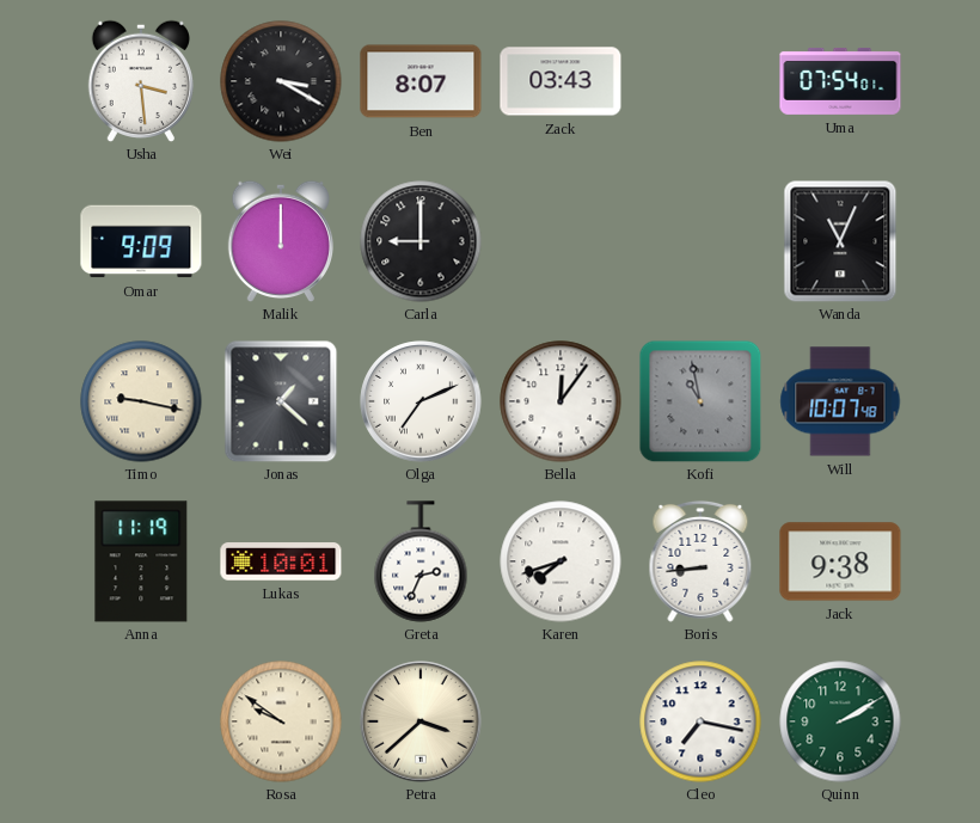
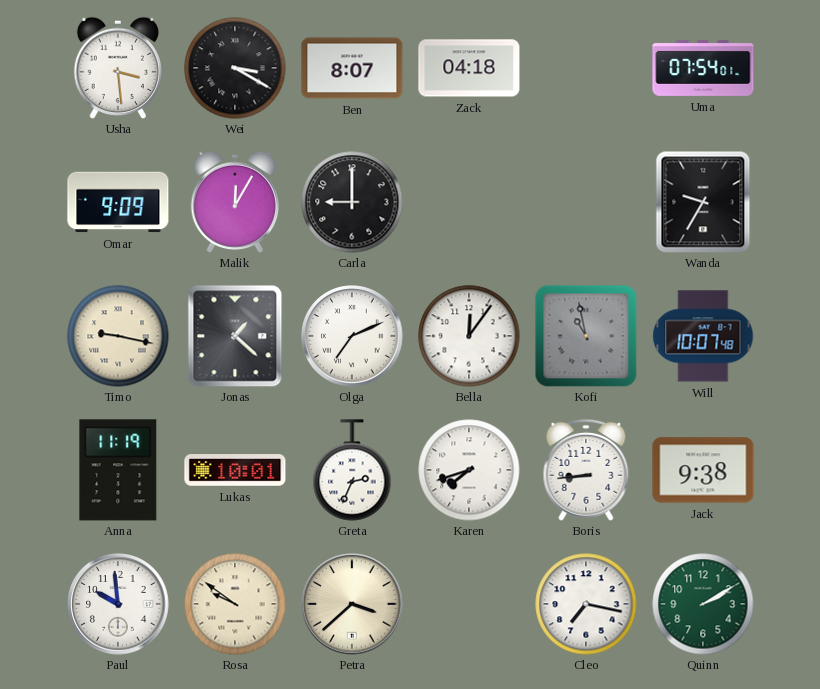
Zack: 03:43 -> 04:18
Malik: 12:00 -> 12:05
Wanda: 11:04 -> 9:35
Paul: none -> 9:59
